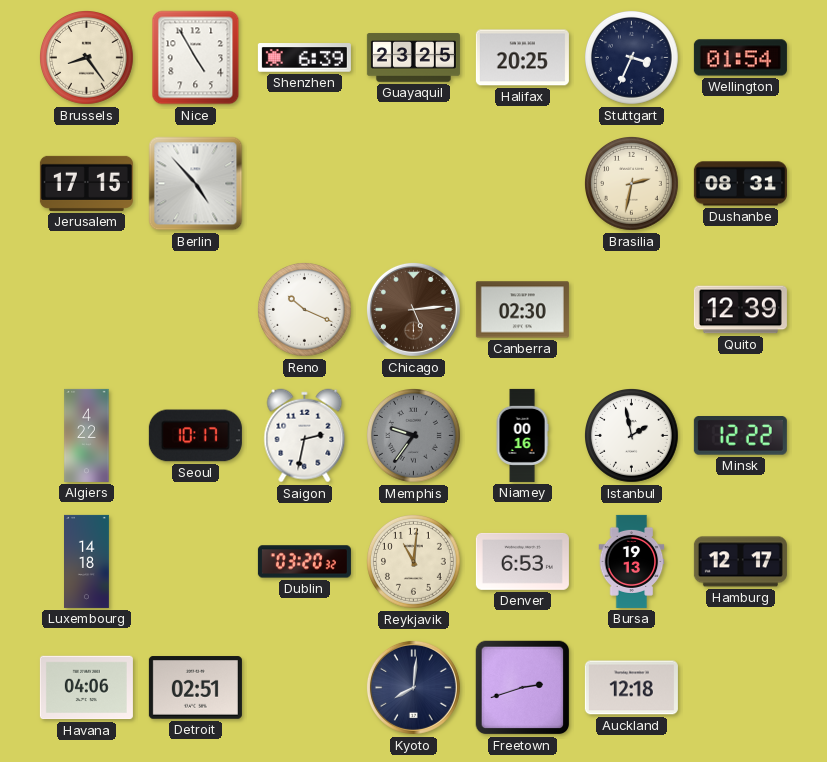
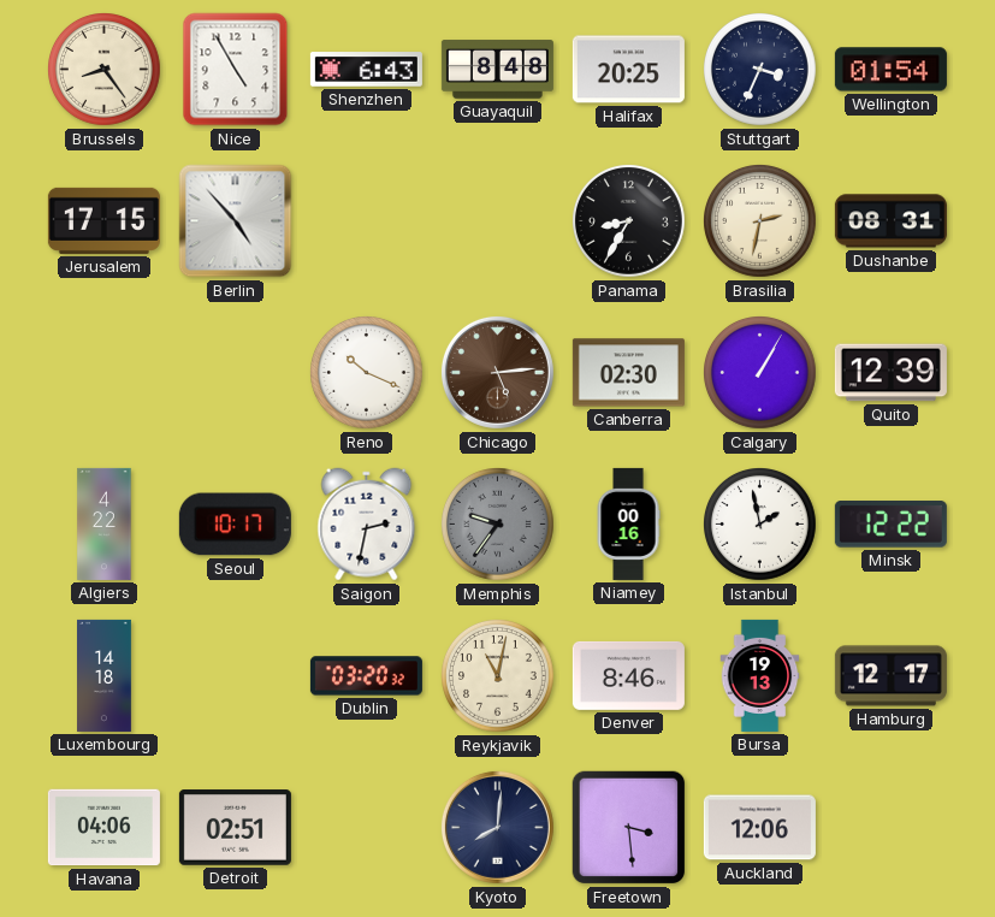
Shenzhen: 6:39 -> 6:43
Guayaquil: 23:25 -> 8:48
Panama: none -> 8:35
Calgary: none -> 1:05
Reykjavik: 11:01 -> 11:02
Denver: 6:53 -> 8:46
Freetown: 2:42 -> 3:29
Auckland: 12:18 -> 12:06
